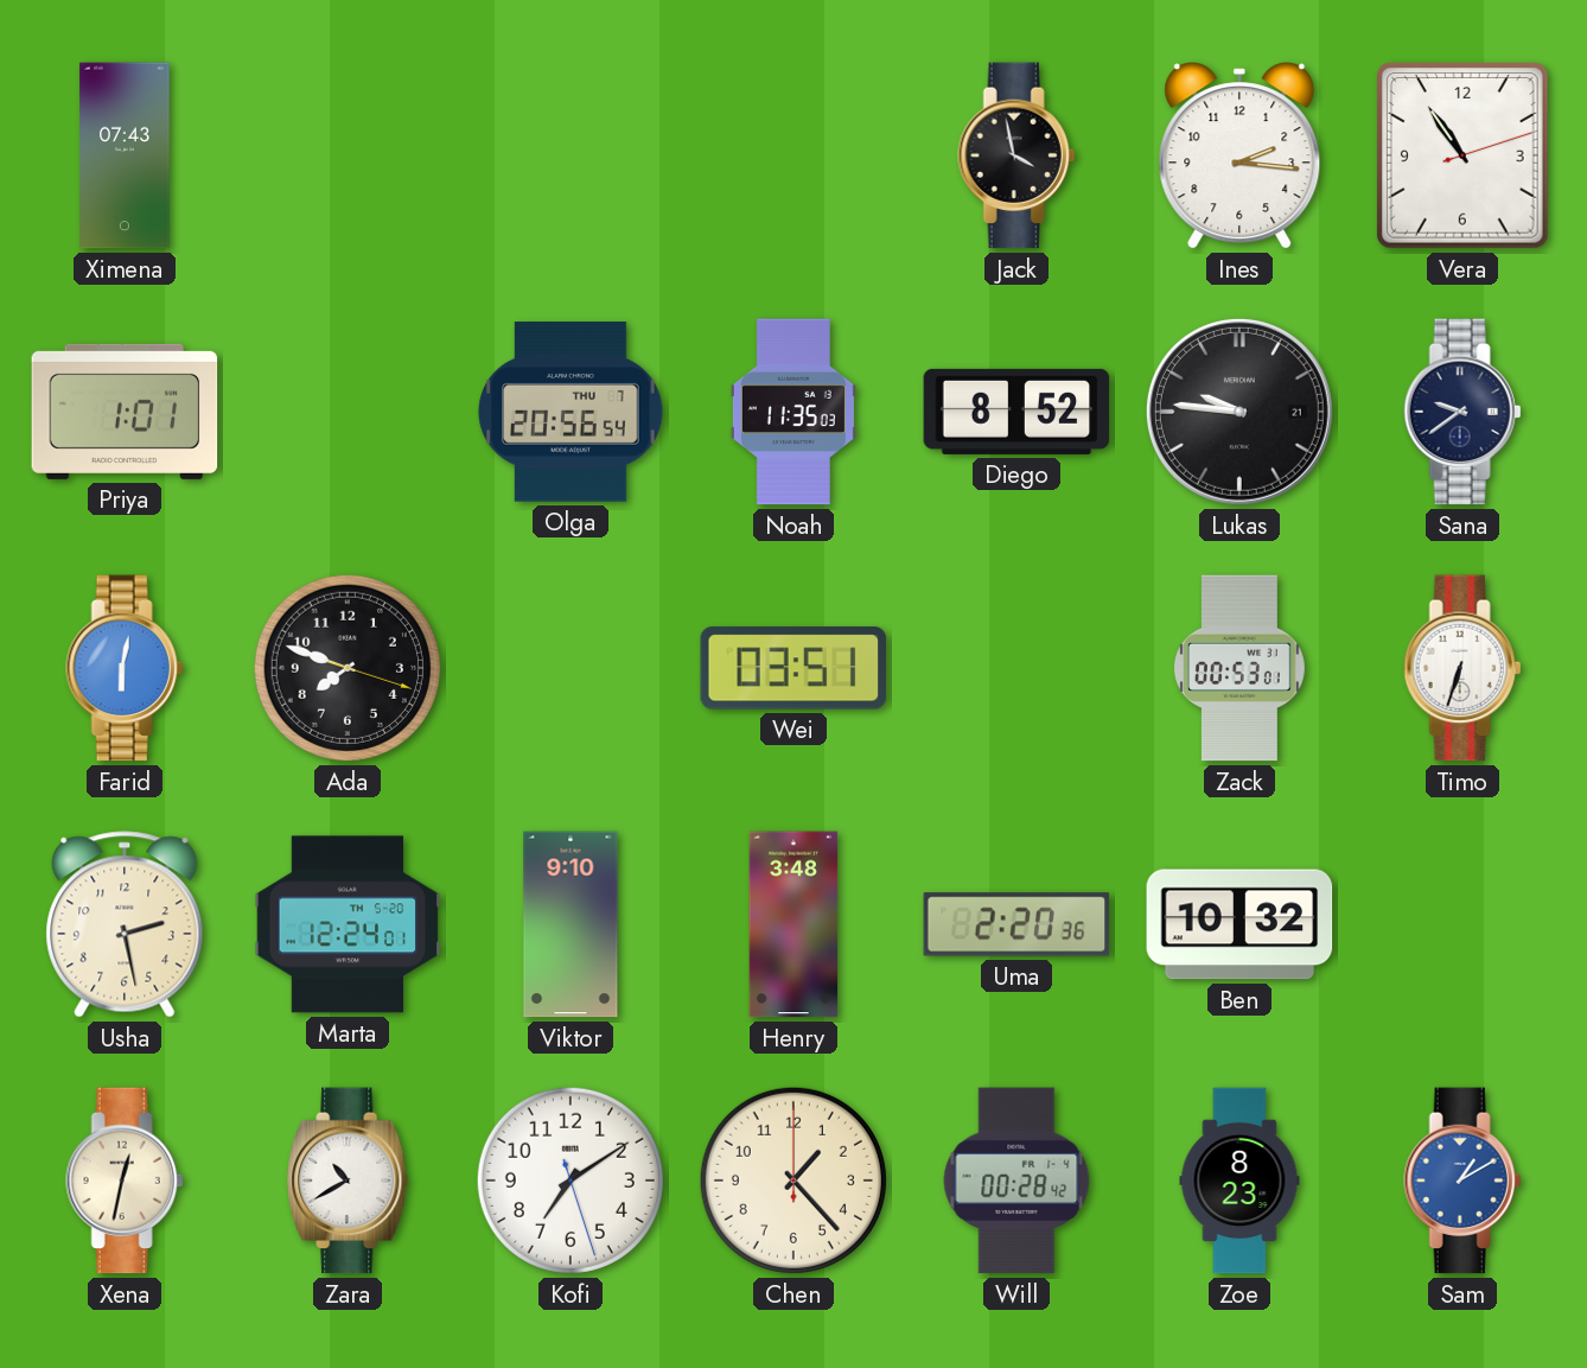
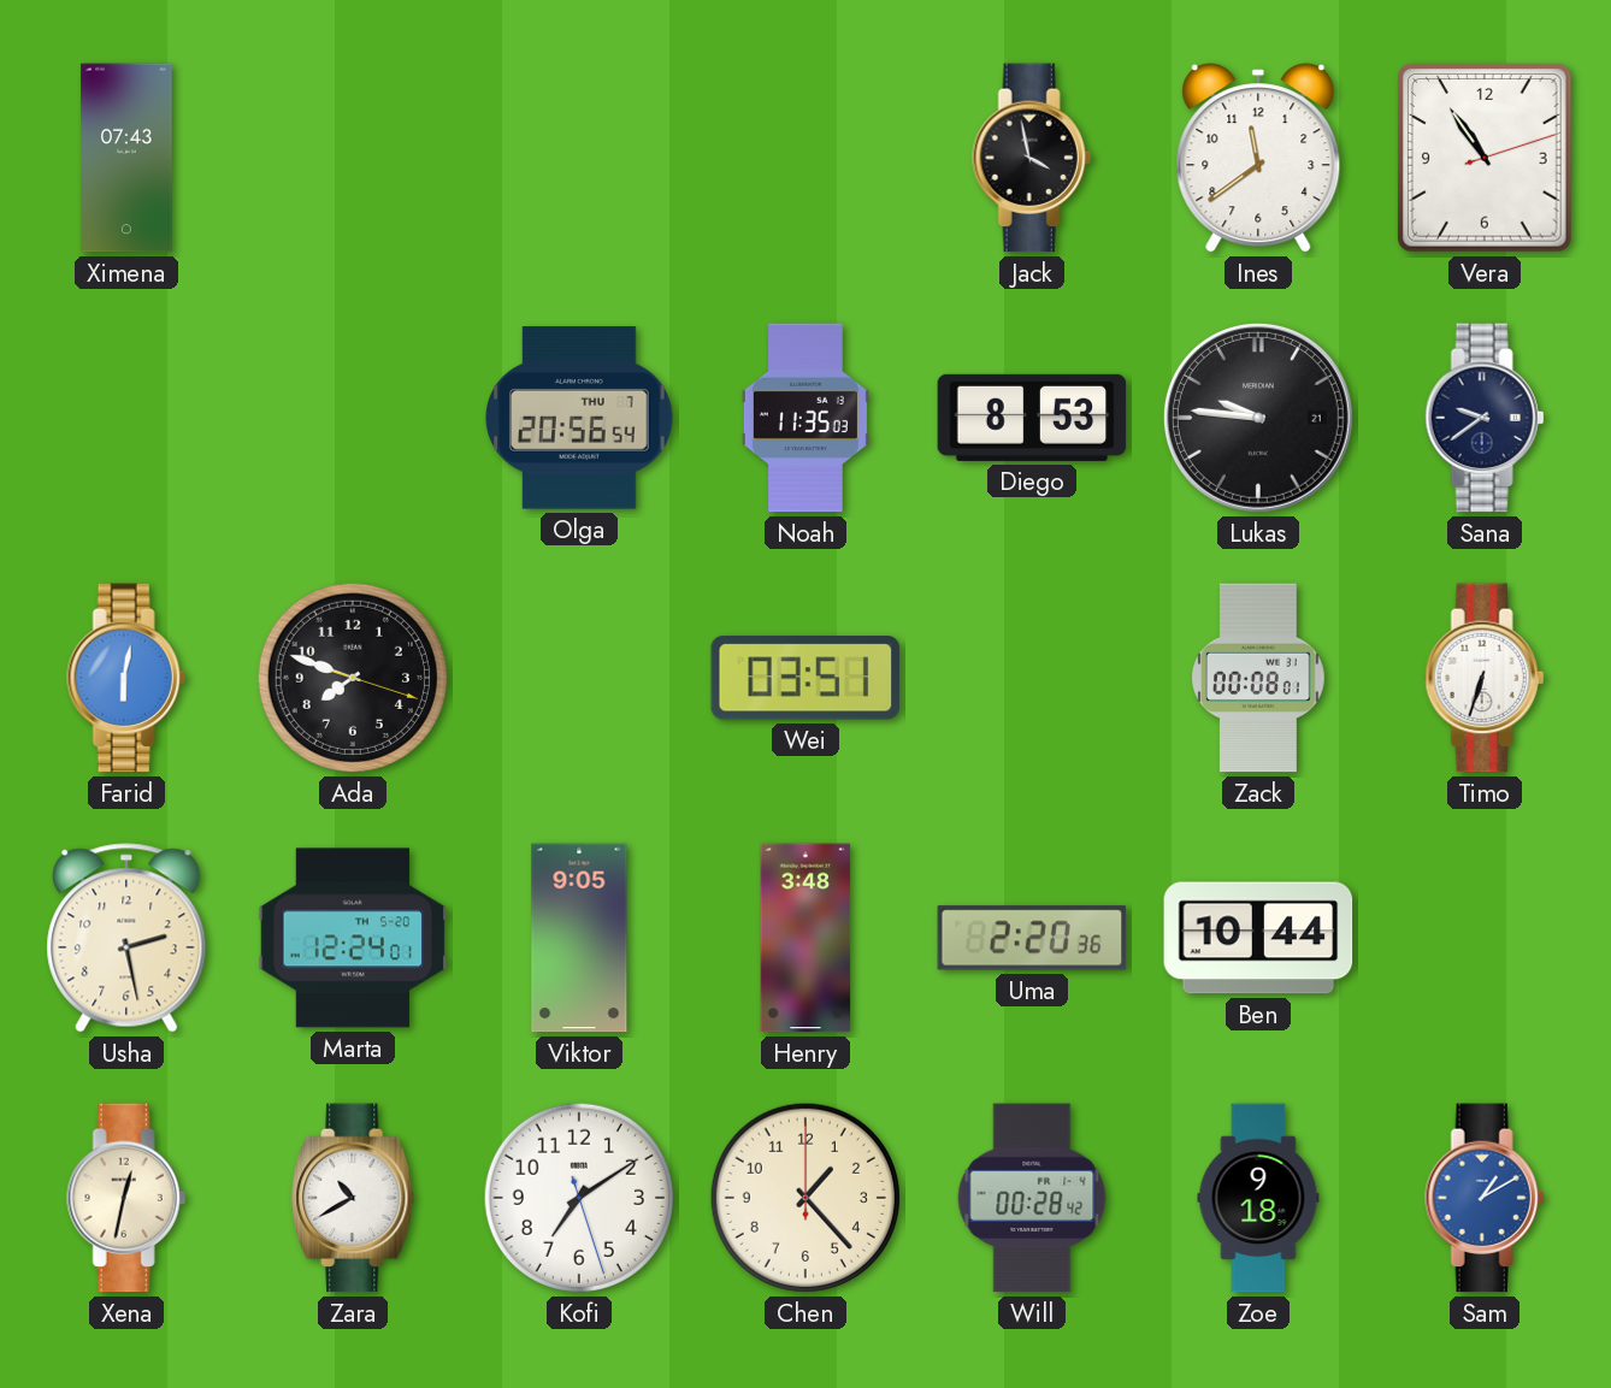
Ines: 2:16 -> 11:39
Priya: 1:01 -> none
Diego: 8:52 -> 8:53
Zack: 00:53 -> 00:08
Viktor: 9:10 -> 9:05
Ben: 10:32 -> 10:44
Zoe: 8:23 -> 9:18
